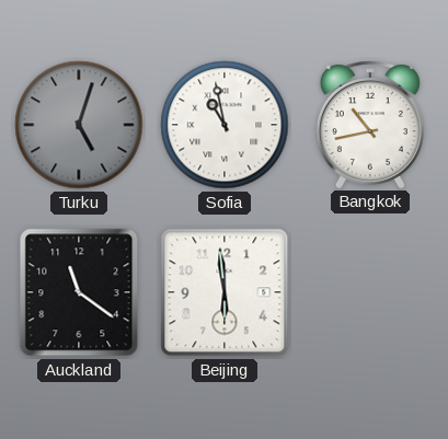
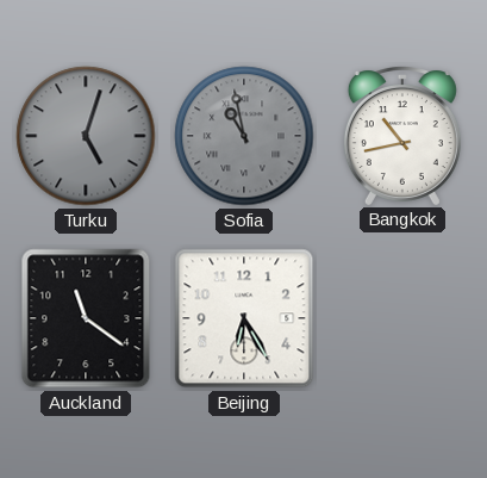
Sofia dial: white -> grey
Beijing: 5:59 -> 6:25
